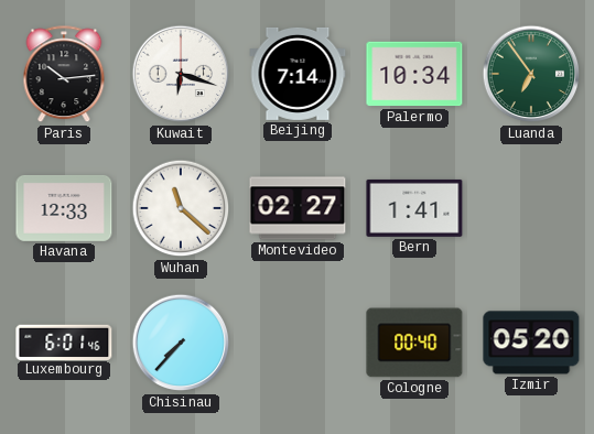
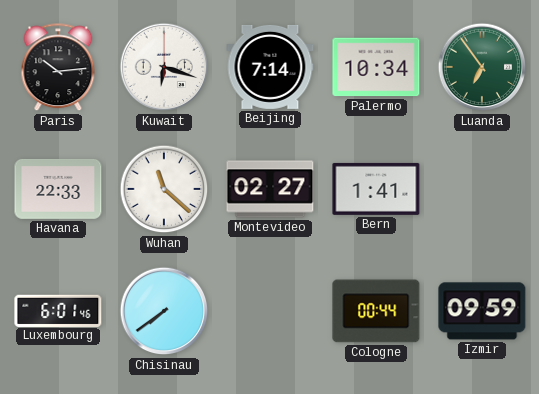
Havana: 12:33 -> 22:33
Chisinau: 7:37 -> 7:39
Cologne: 00:40 -> 00:44
Izmir: 05:20 -> 09:59
